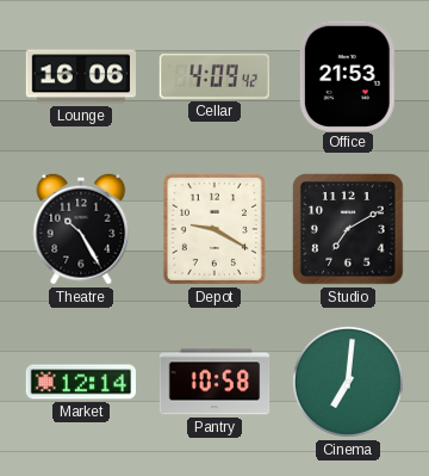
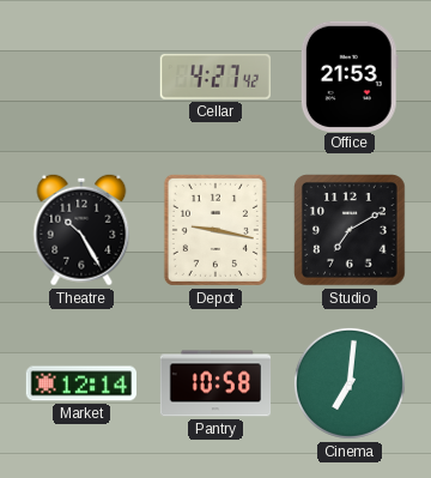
Lounge: 16:06 -> none
Cellar: 4:09 -> 4:27
Depot: 9:20 -> 9:17
